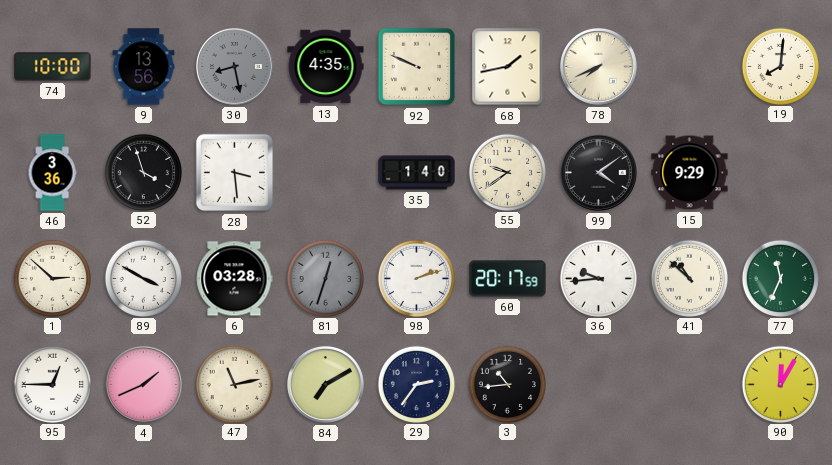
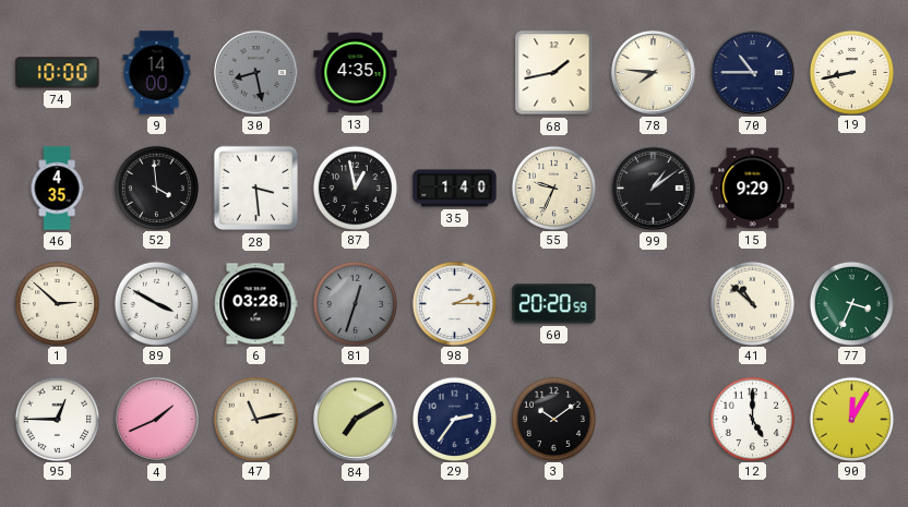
9: 13:56 -> 14:00
92: 9:49 -> none
78: 7:41 -> 7:46
70: none -> 10:45
19: 8:01 -> 8:43
46: 3:36 -> 4:35
52: 3:57 -> 3:59
87: none -> 12:58
55: 9:39 -> 9:34
99: 4:09 -> 1:09
98: 2:12 -> 2:15
60: 20:17 -> 20:20
36: 9:44 -> none
77: 11:34 -> 3:34
3: 10:44 -> 10:09
12: none -> 5:00
